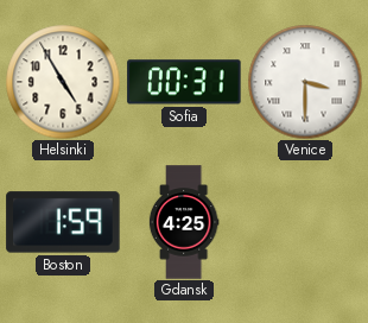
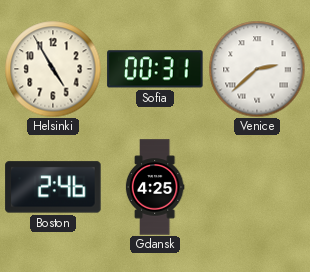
Venice: 3:30 -> 2:38
Boston: 1:59 -> 2:46
